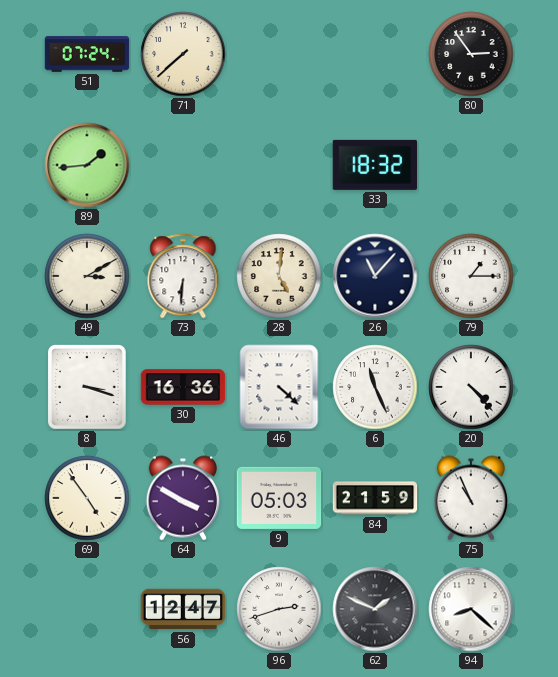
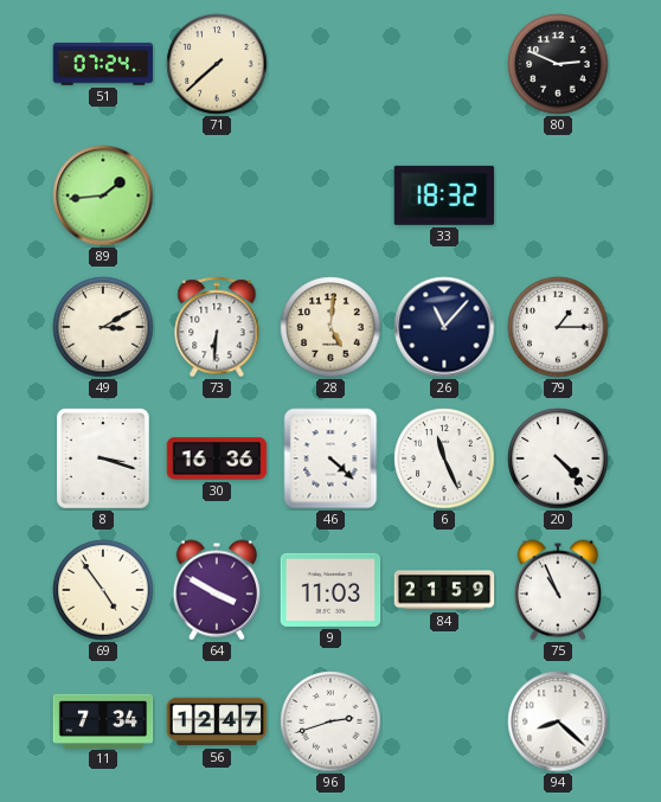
80: 2:54 -> 2:49
9: 05:03 -> 11:03
11: none -> 7:34
62: 1:49 -> none
